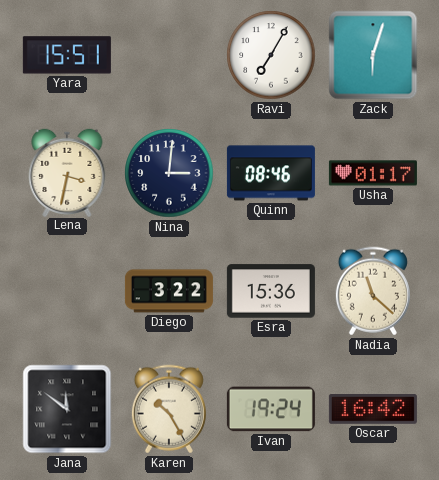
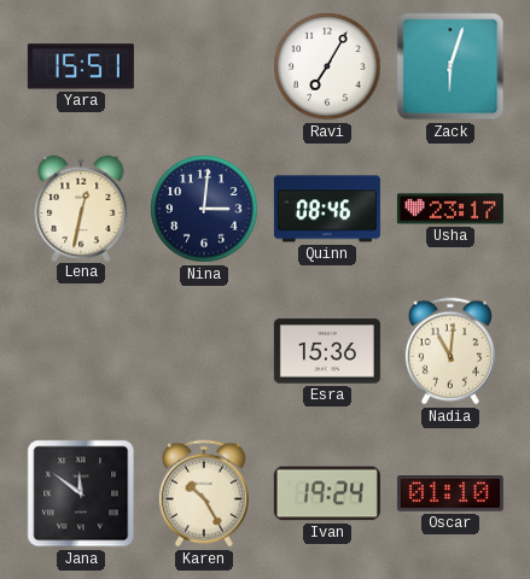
Lena: 3:32 -> 12:32
Usha: 01:17 -> 23:17
Diego: 3:22 -> none
Nadia: 11:22 -> 11:01
Oscar: 16:42 -> 01:10
